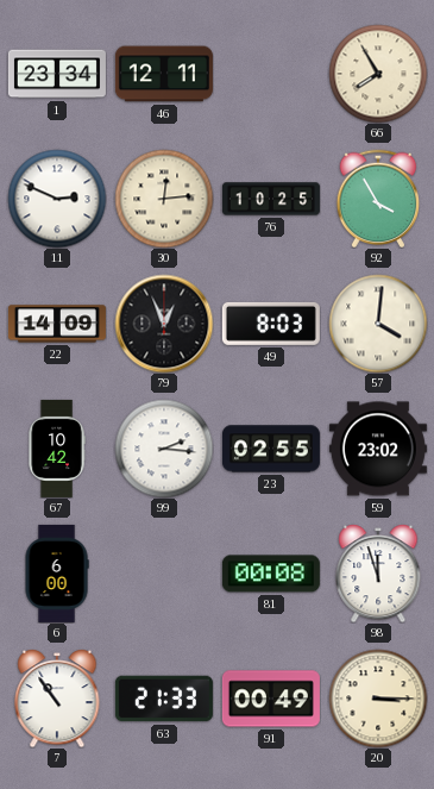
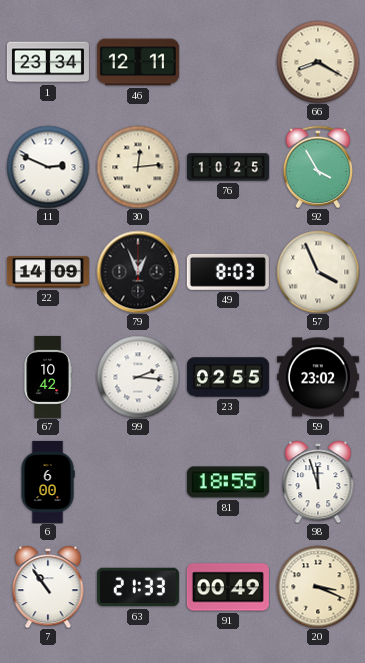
66: 7:55 -> 8:20
57: 4:01 -> 3:56
81: 00:08 -> 18:55
20: 3:15 -> 3:19
